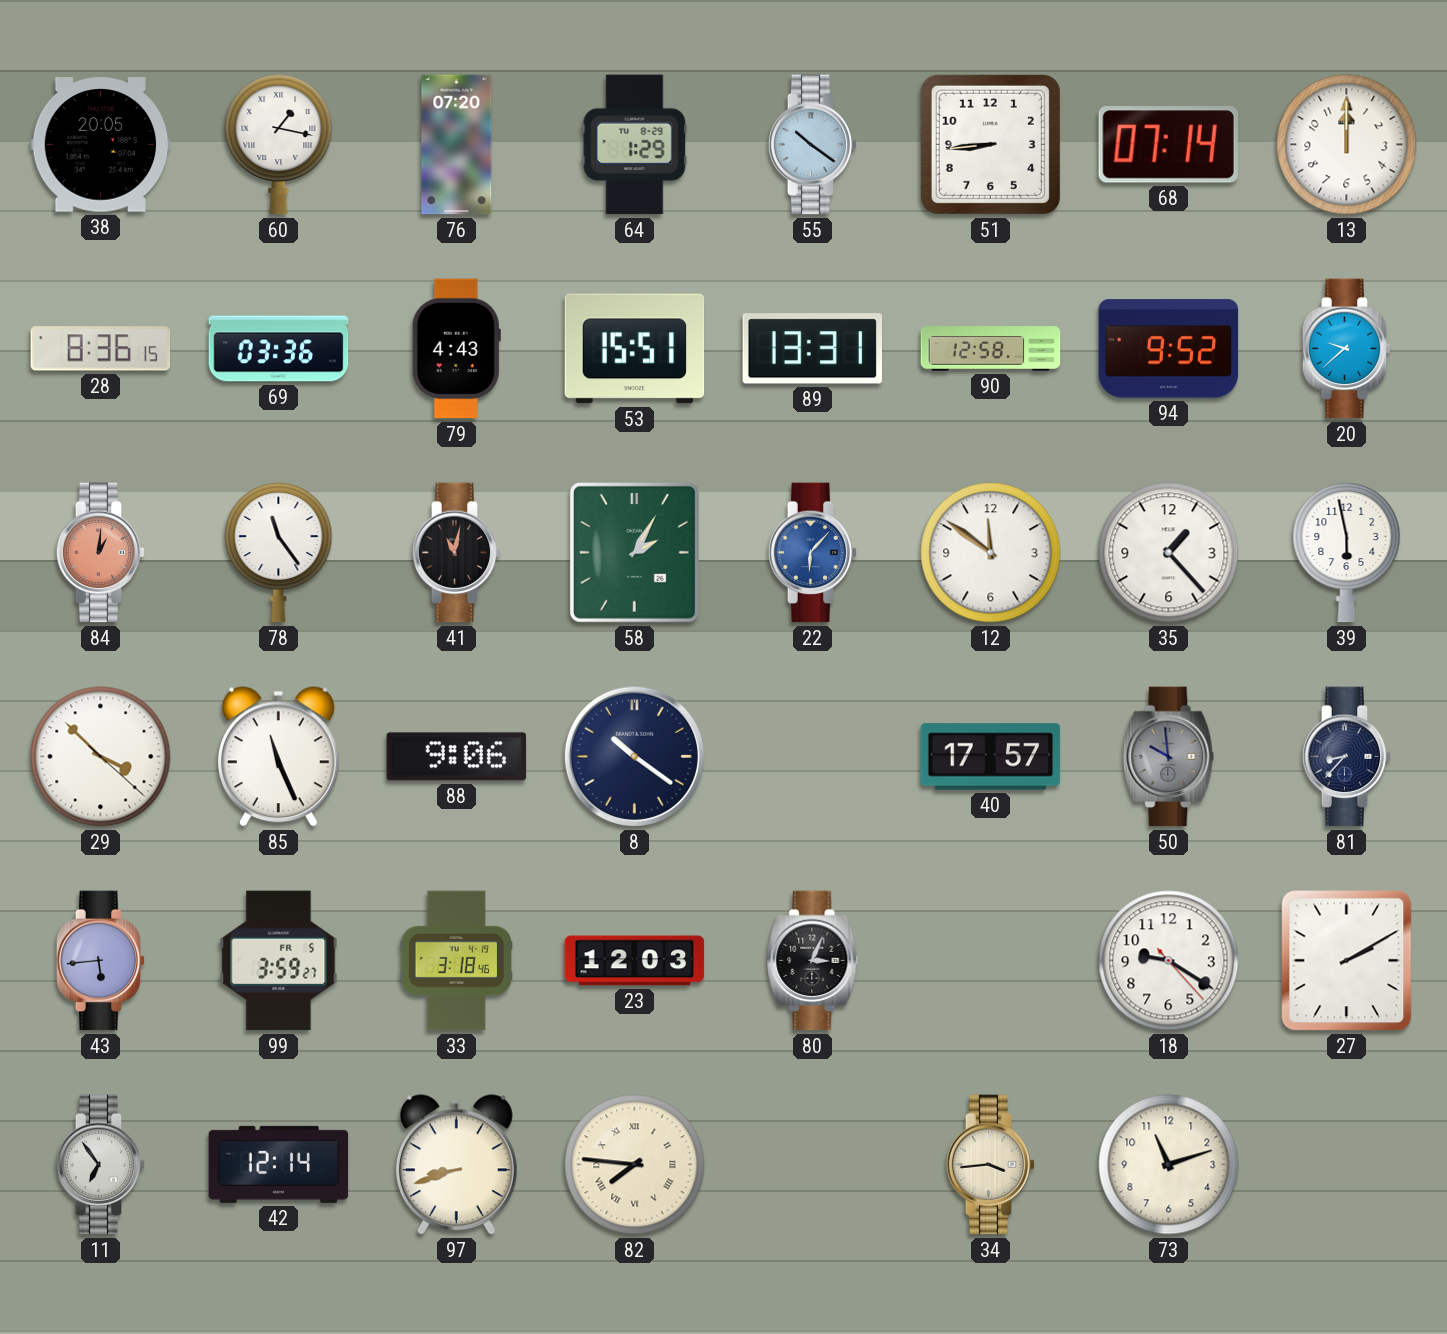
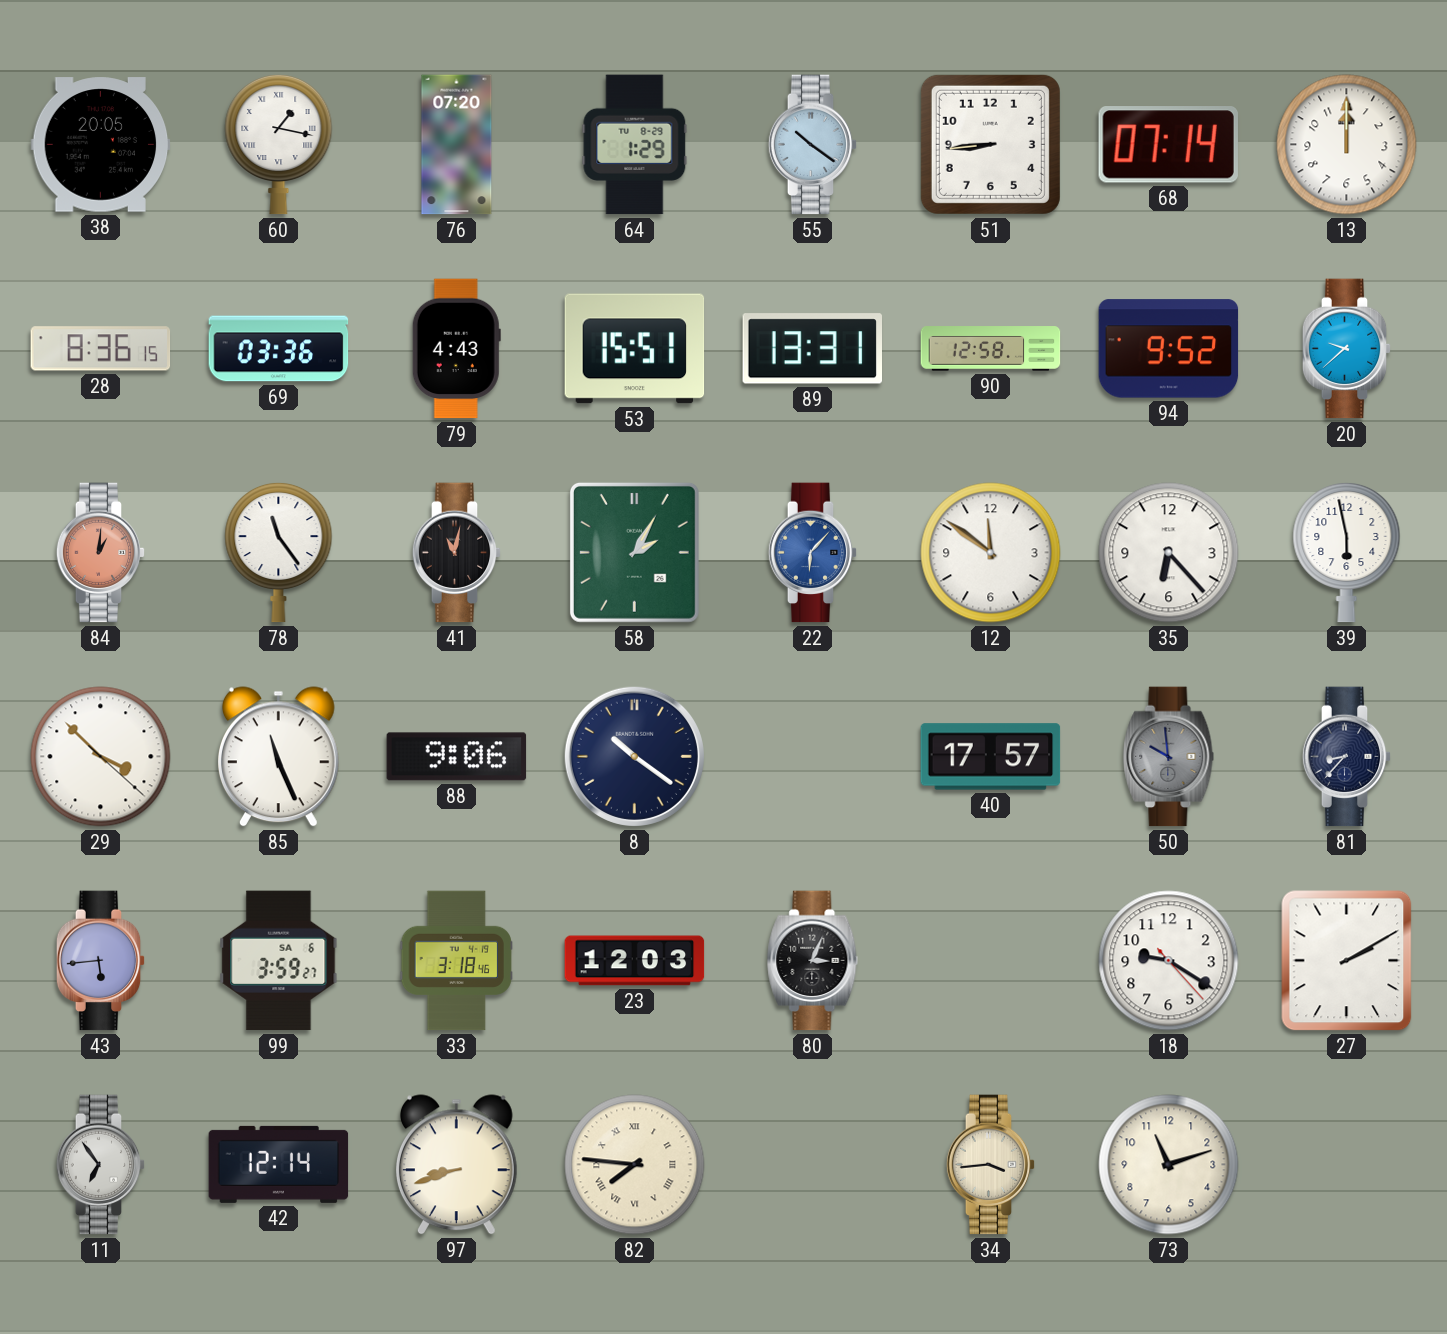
35: 1:23 -> 6:23
99 date: FR 5 -> SA 6
